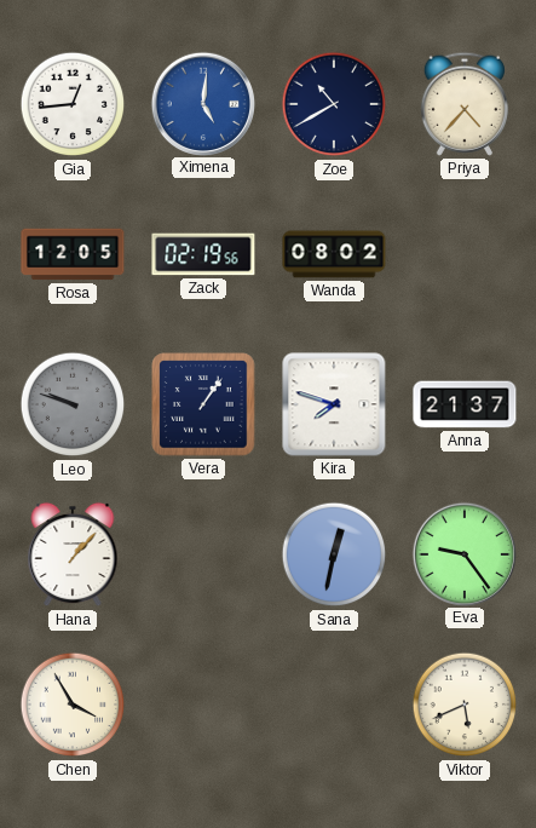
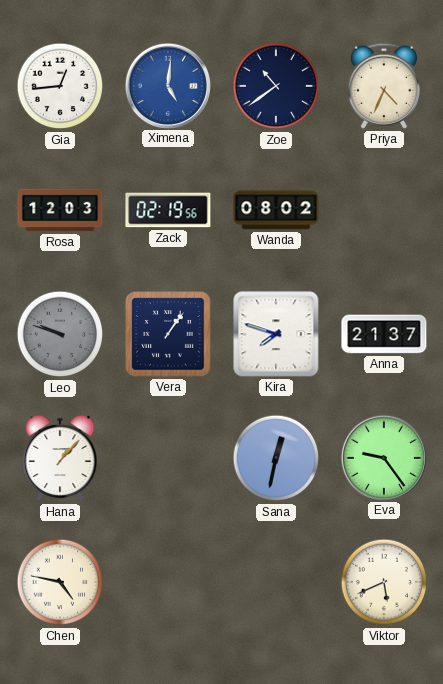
Zoe: 10:40 -> 10:39
Priya: 4:37 -> 4:34
Rosa: 12:05 -> 12:03
Chen: 3:55 -> 4:47
